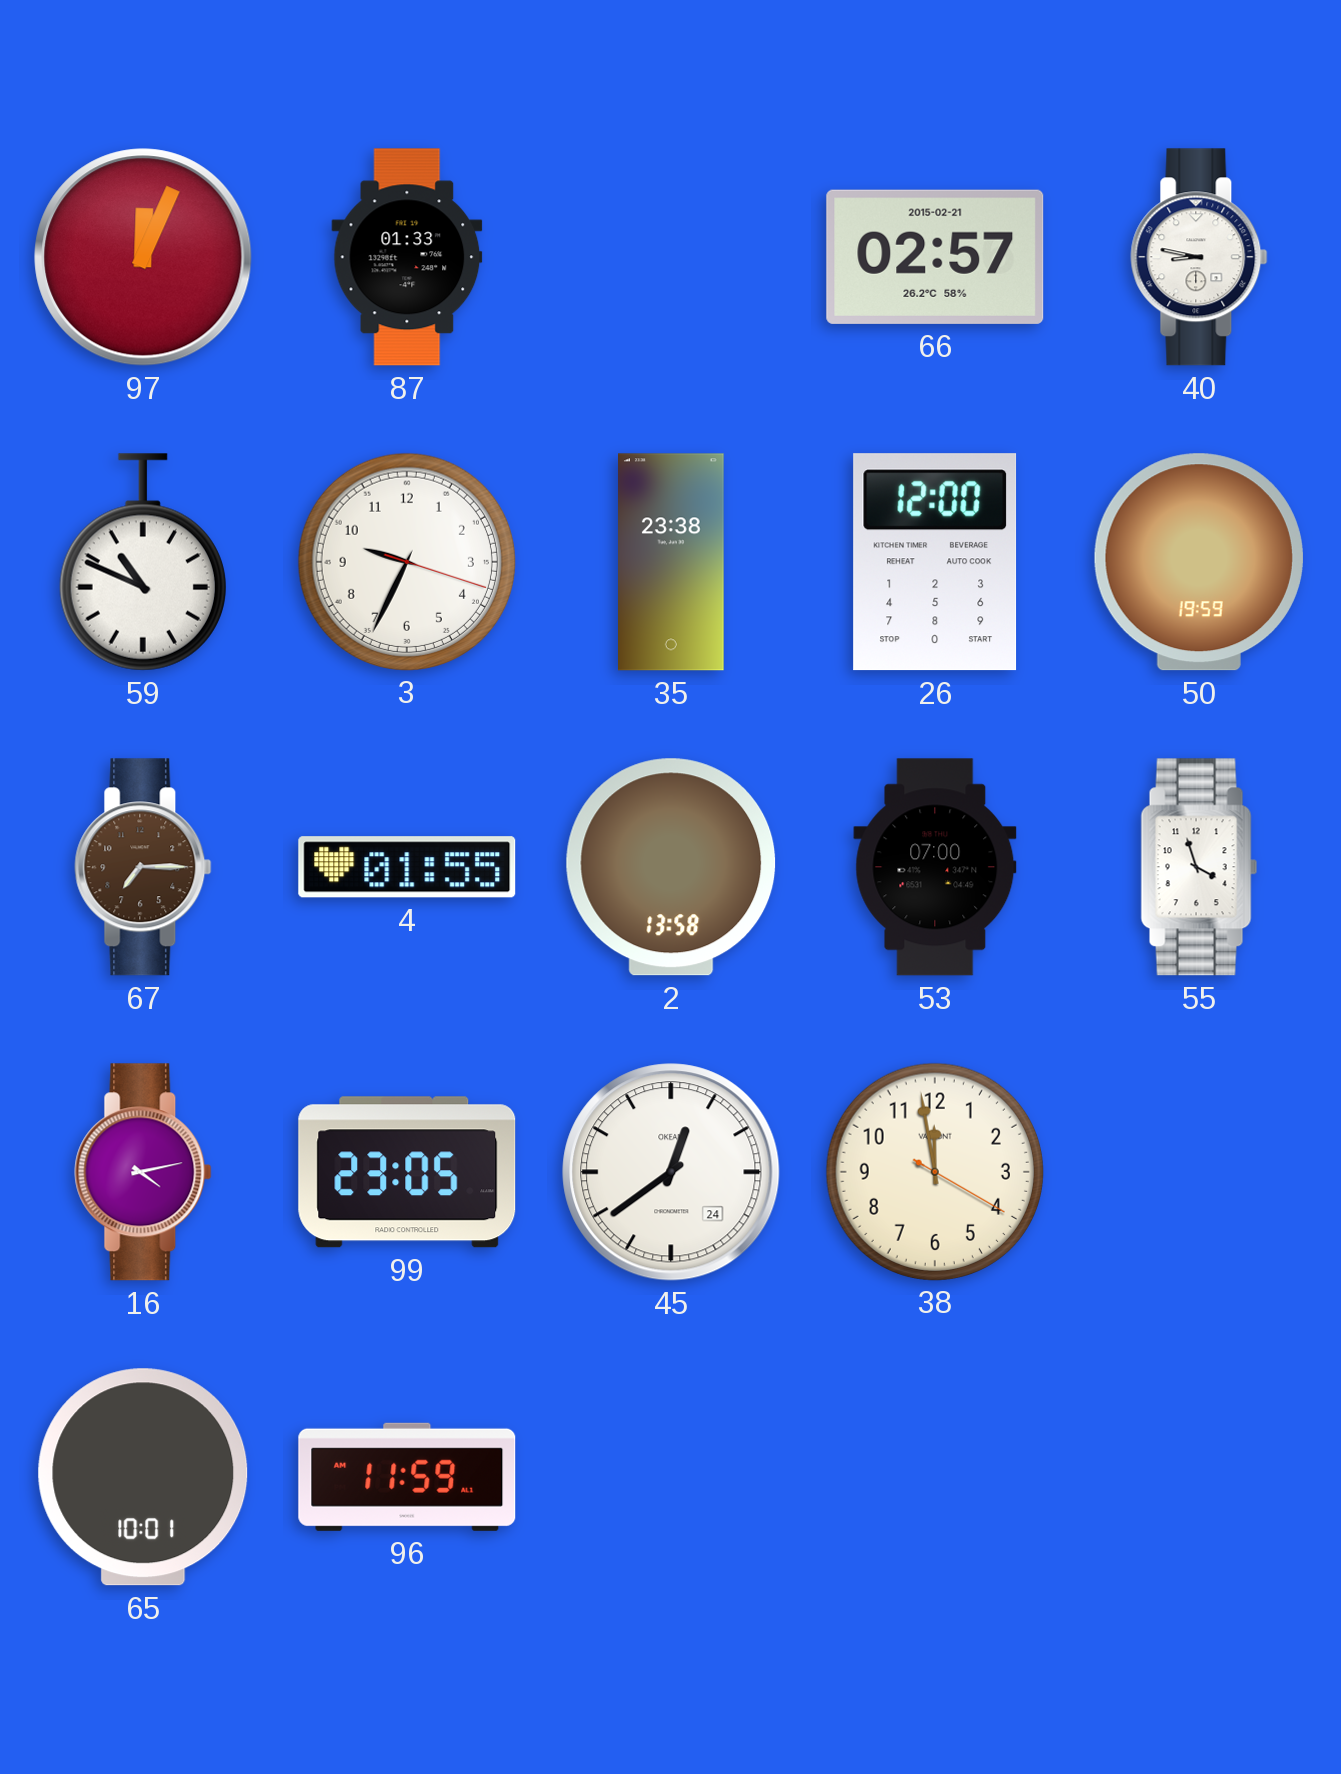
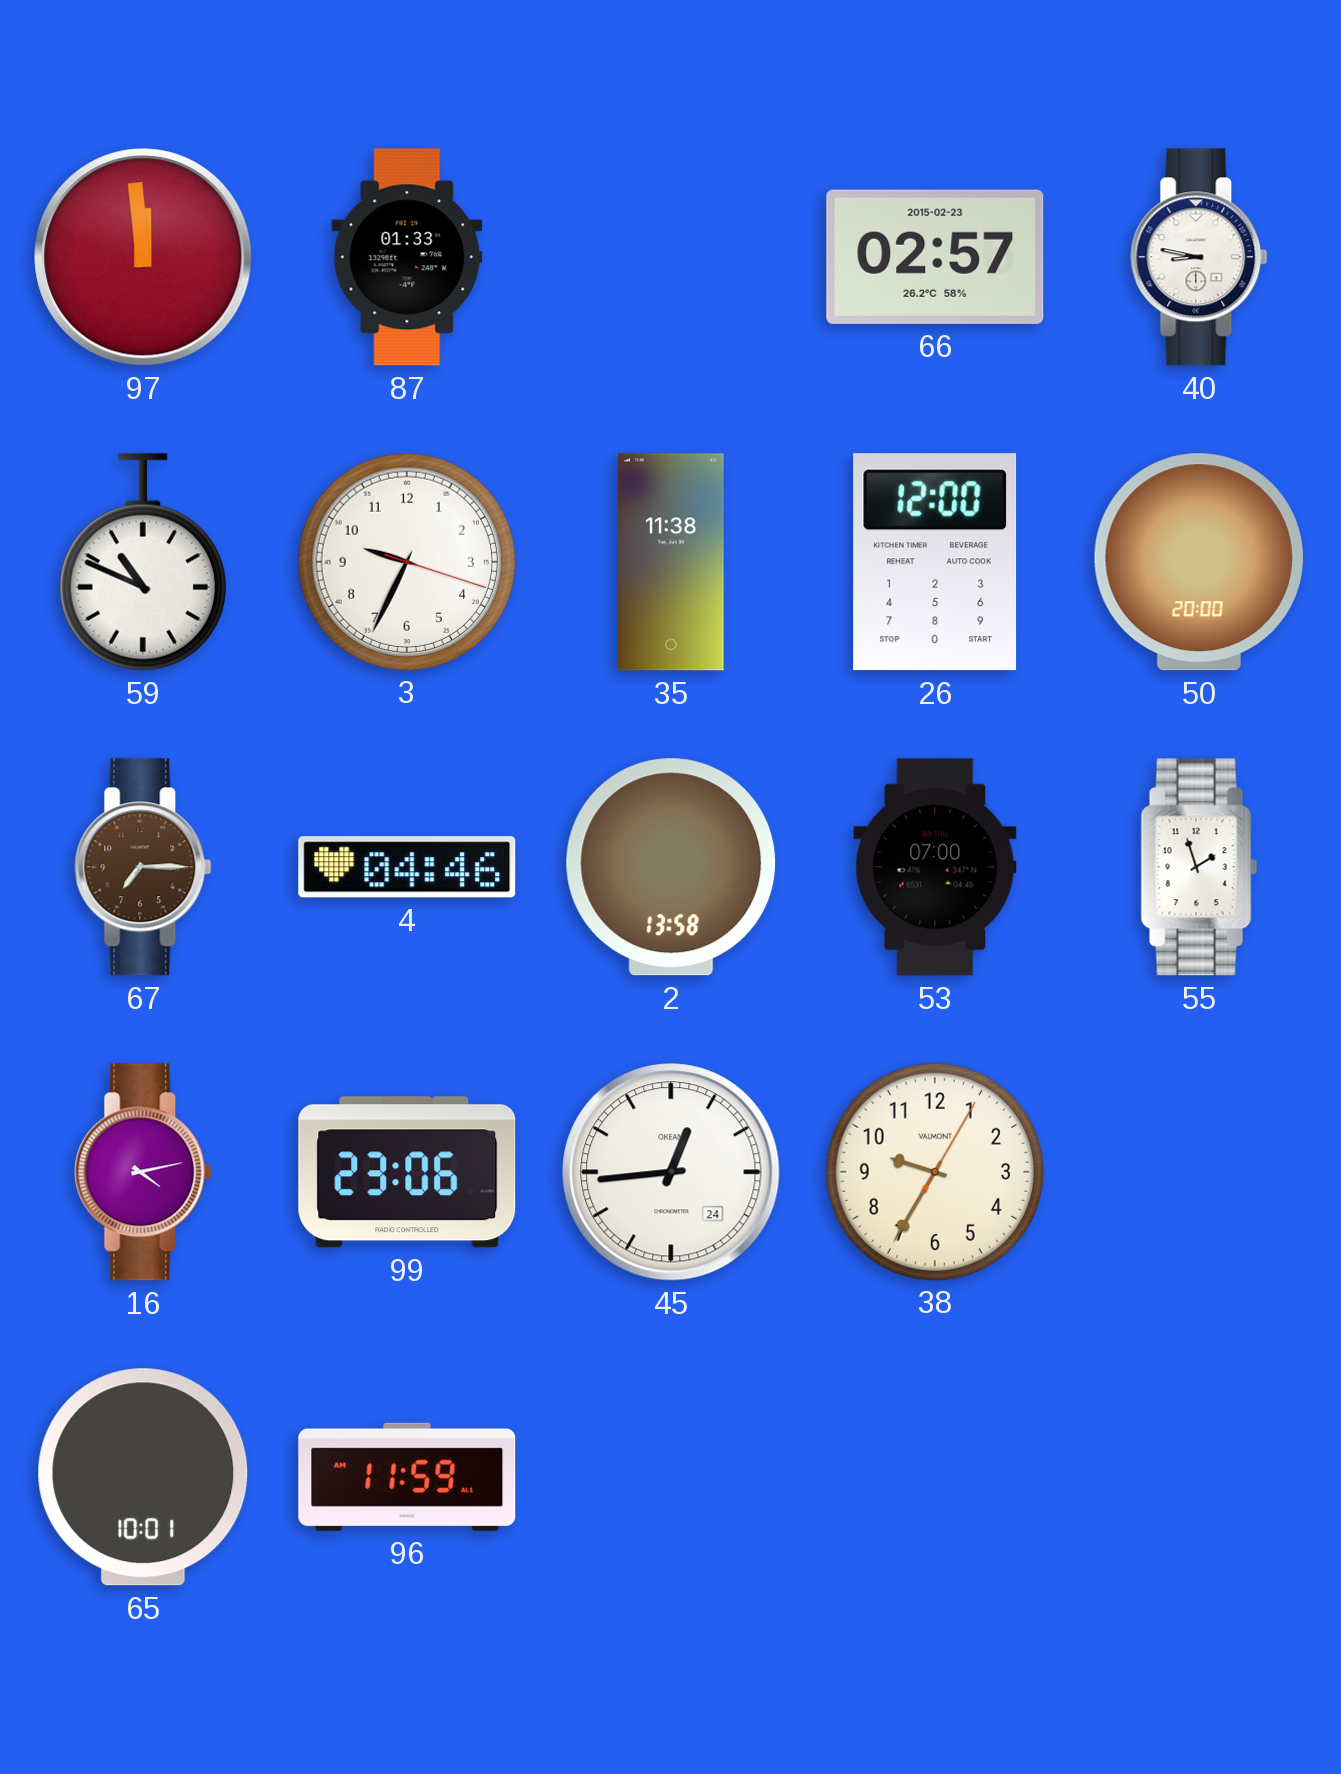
97: 12:04 -> 11:59
66 date: 2015-02-21 -> 2015-02-23
35: 23:38 -> 11:38
50: 19:59 -> 20:00
4: 01:55 -> 04:46
55: 3:57 -> 1:57
99: 23:05 -> 23:06
45: 12:39 -> 12:44
38: 11:58 -> 9:35
